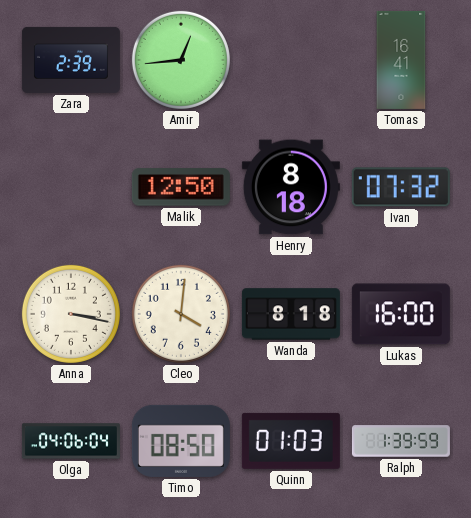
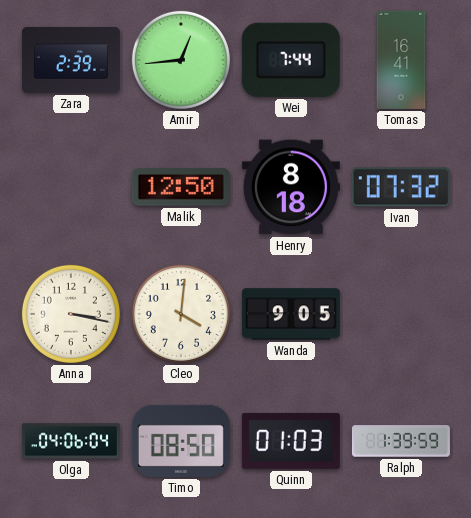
Wei: none -> 7:44
Wanda: 8:18 -> 9:05
Lukas: 16:00 -> none
